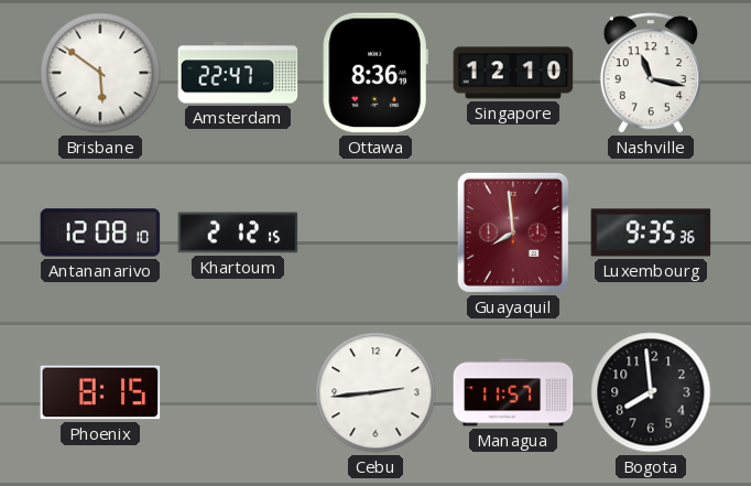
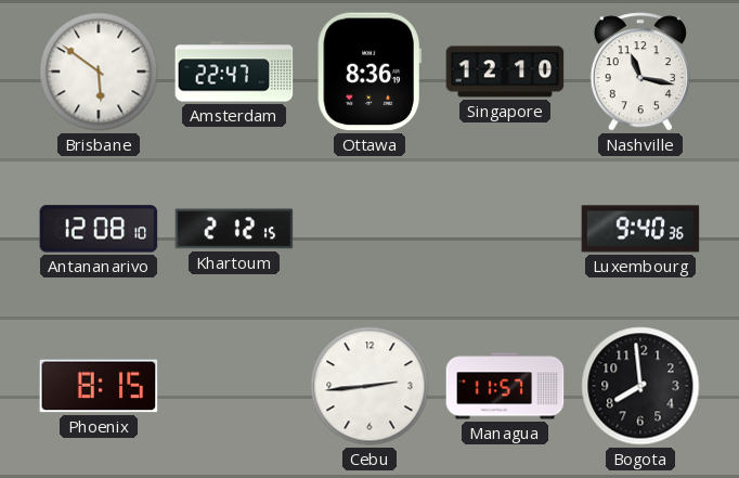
Guayaquil: 7:59 -> none
Luxembourg: 9:35 -> 9:40
